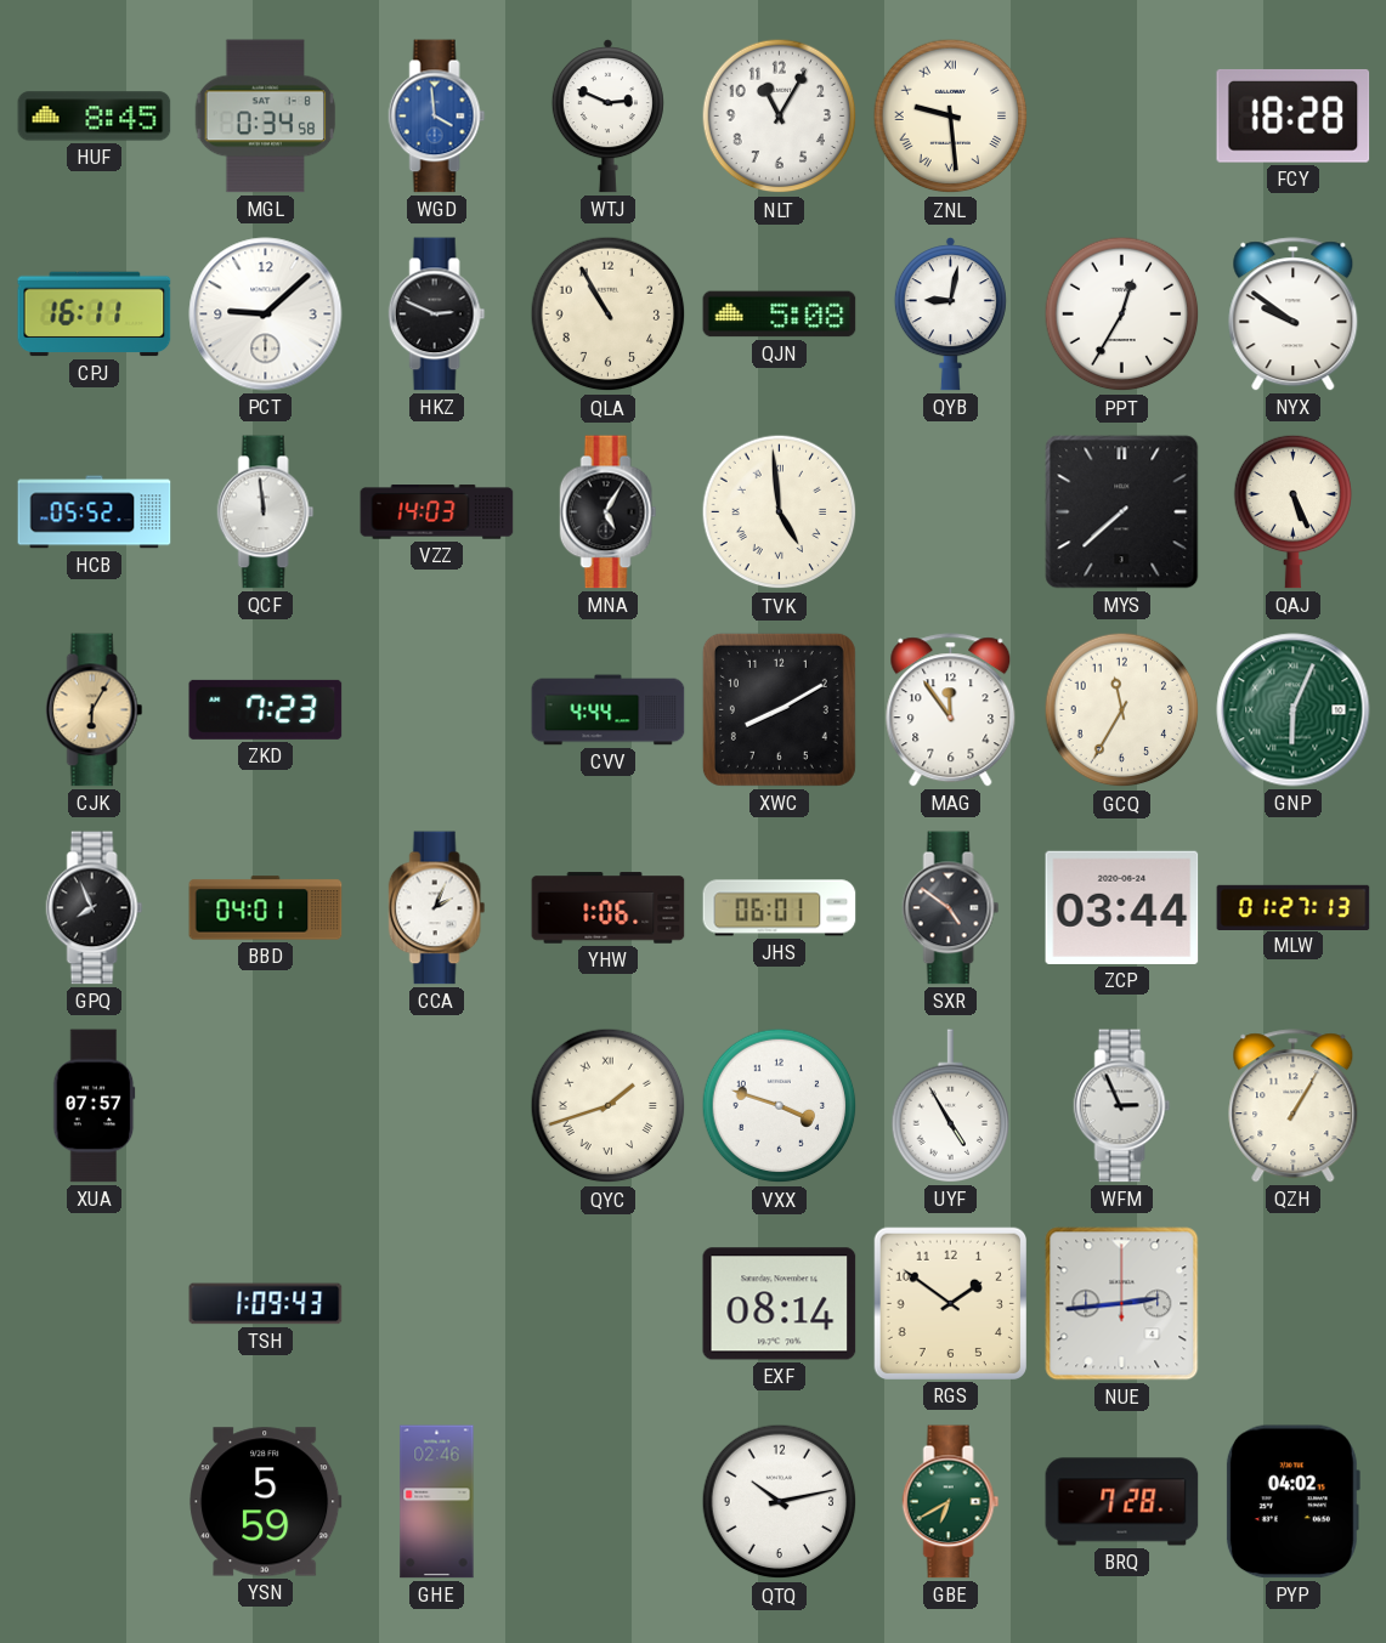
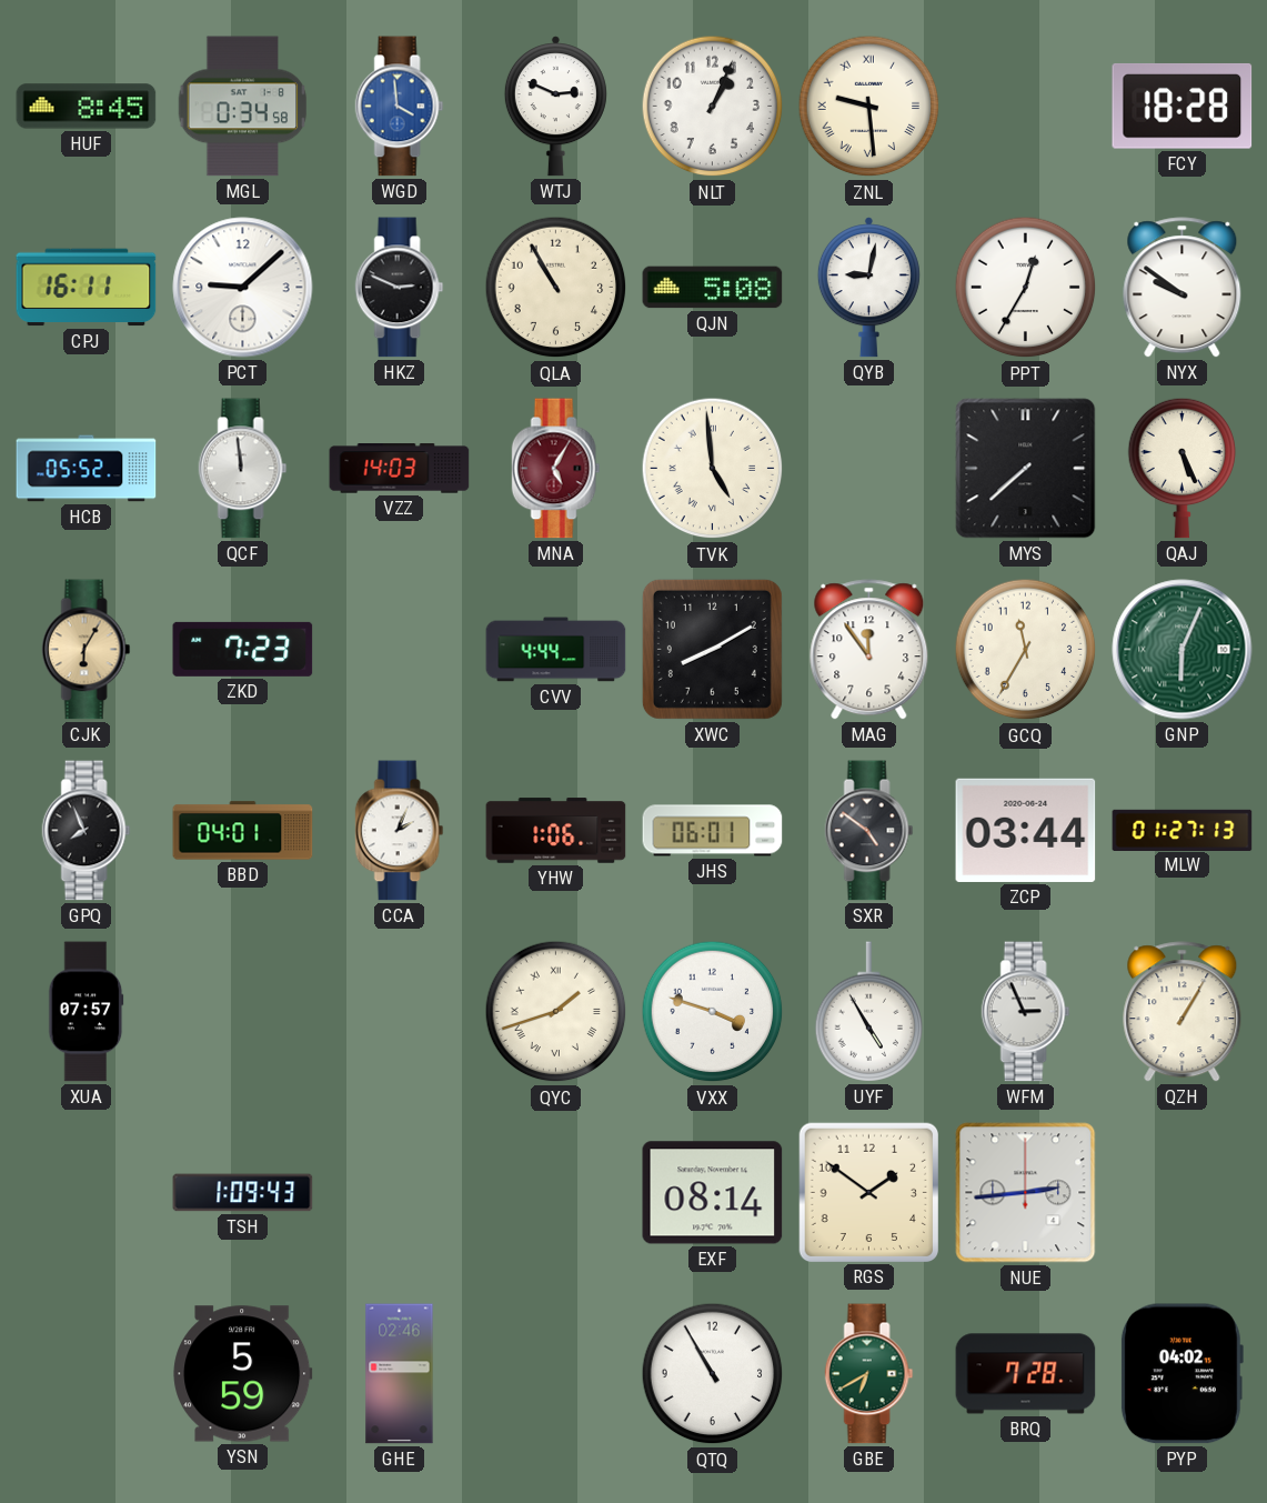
NLT: 11:05 -> 1:04
MNA dial: black -> burgundy
QTQ: 10:13 -> 10:55
